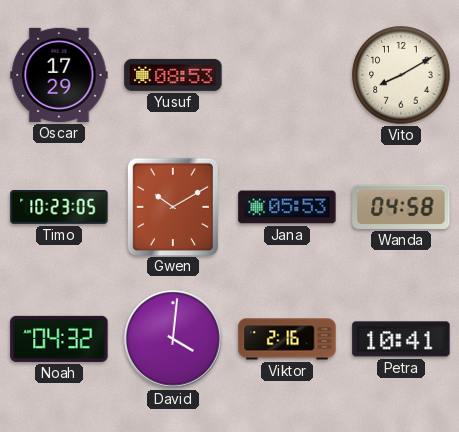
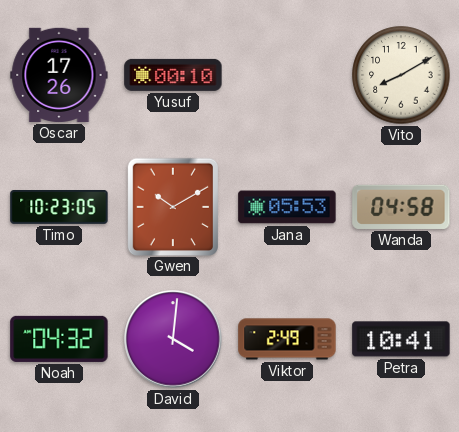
Oscar: 17:29 -> 17:26
Yusuf: 08:53 -> 00:10
Viktor: 2:16 -> 2:49
